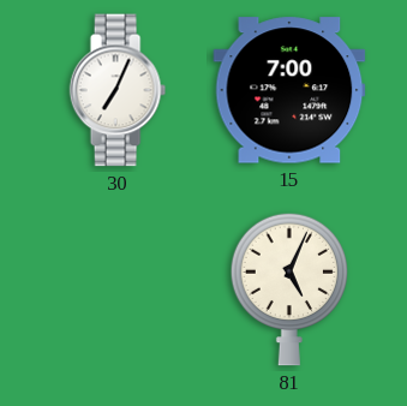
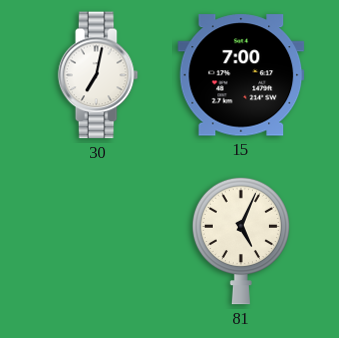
30: 7:04 -> 7:02
